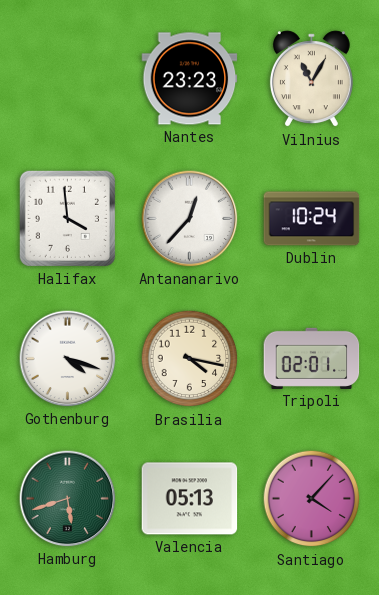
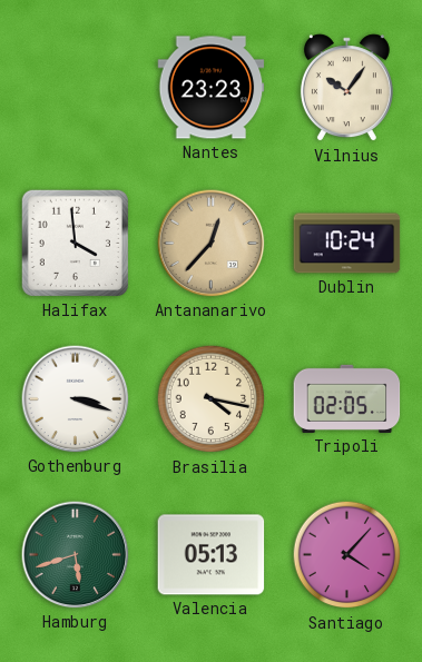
Vilnius: 11:05 -> 10:06
Antananarivo dial: white -> champagne
Gothenburg: 4:18 -> 3:18
Tripoli: 02:01 -> 02:05
